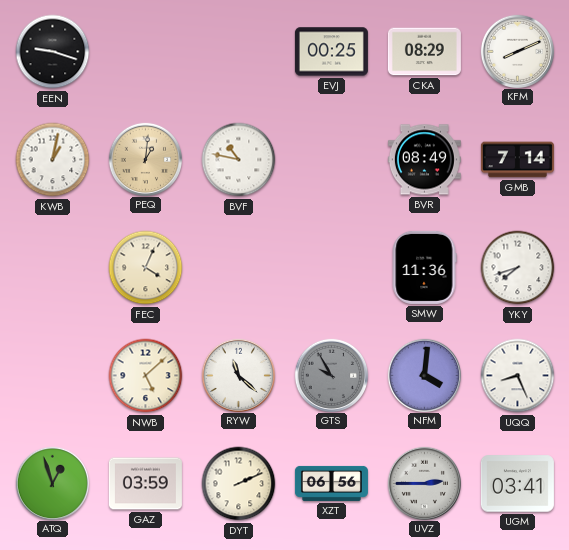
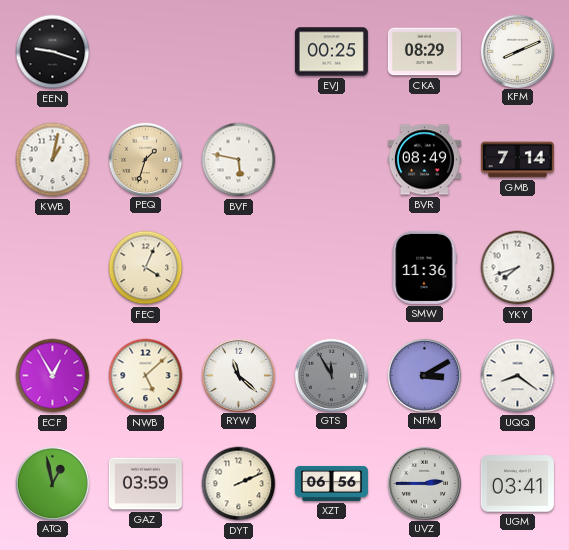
PEQ: 1:01 -> 1:33
BVF: 10:47 -> 5:47
ECF: none -> 12:55
GTS: 9:55 -> 11:55
NFM: 4:01 -> 3:10
UQQ: 8:26 -> 8:21
ATQ: 12:57 -> 12:58
